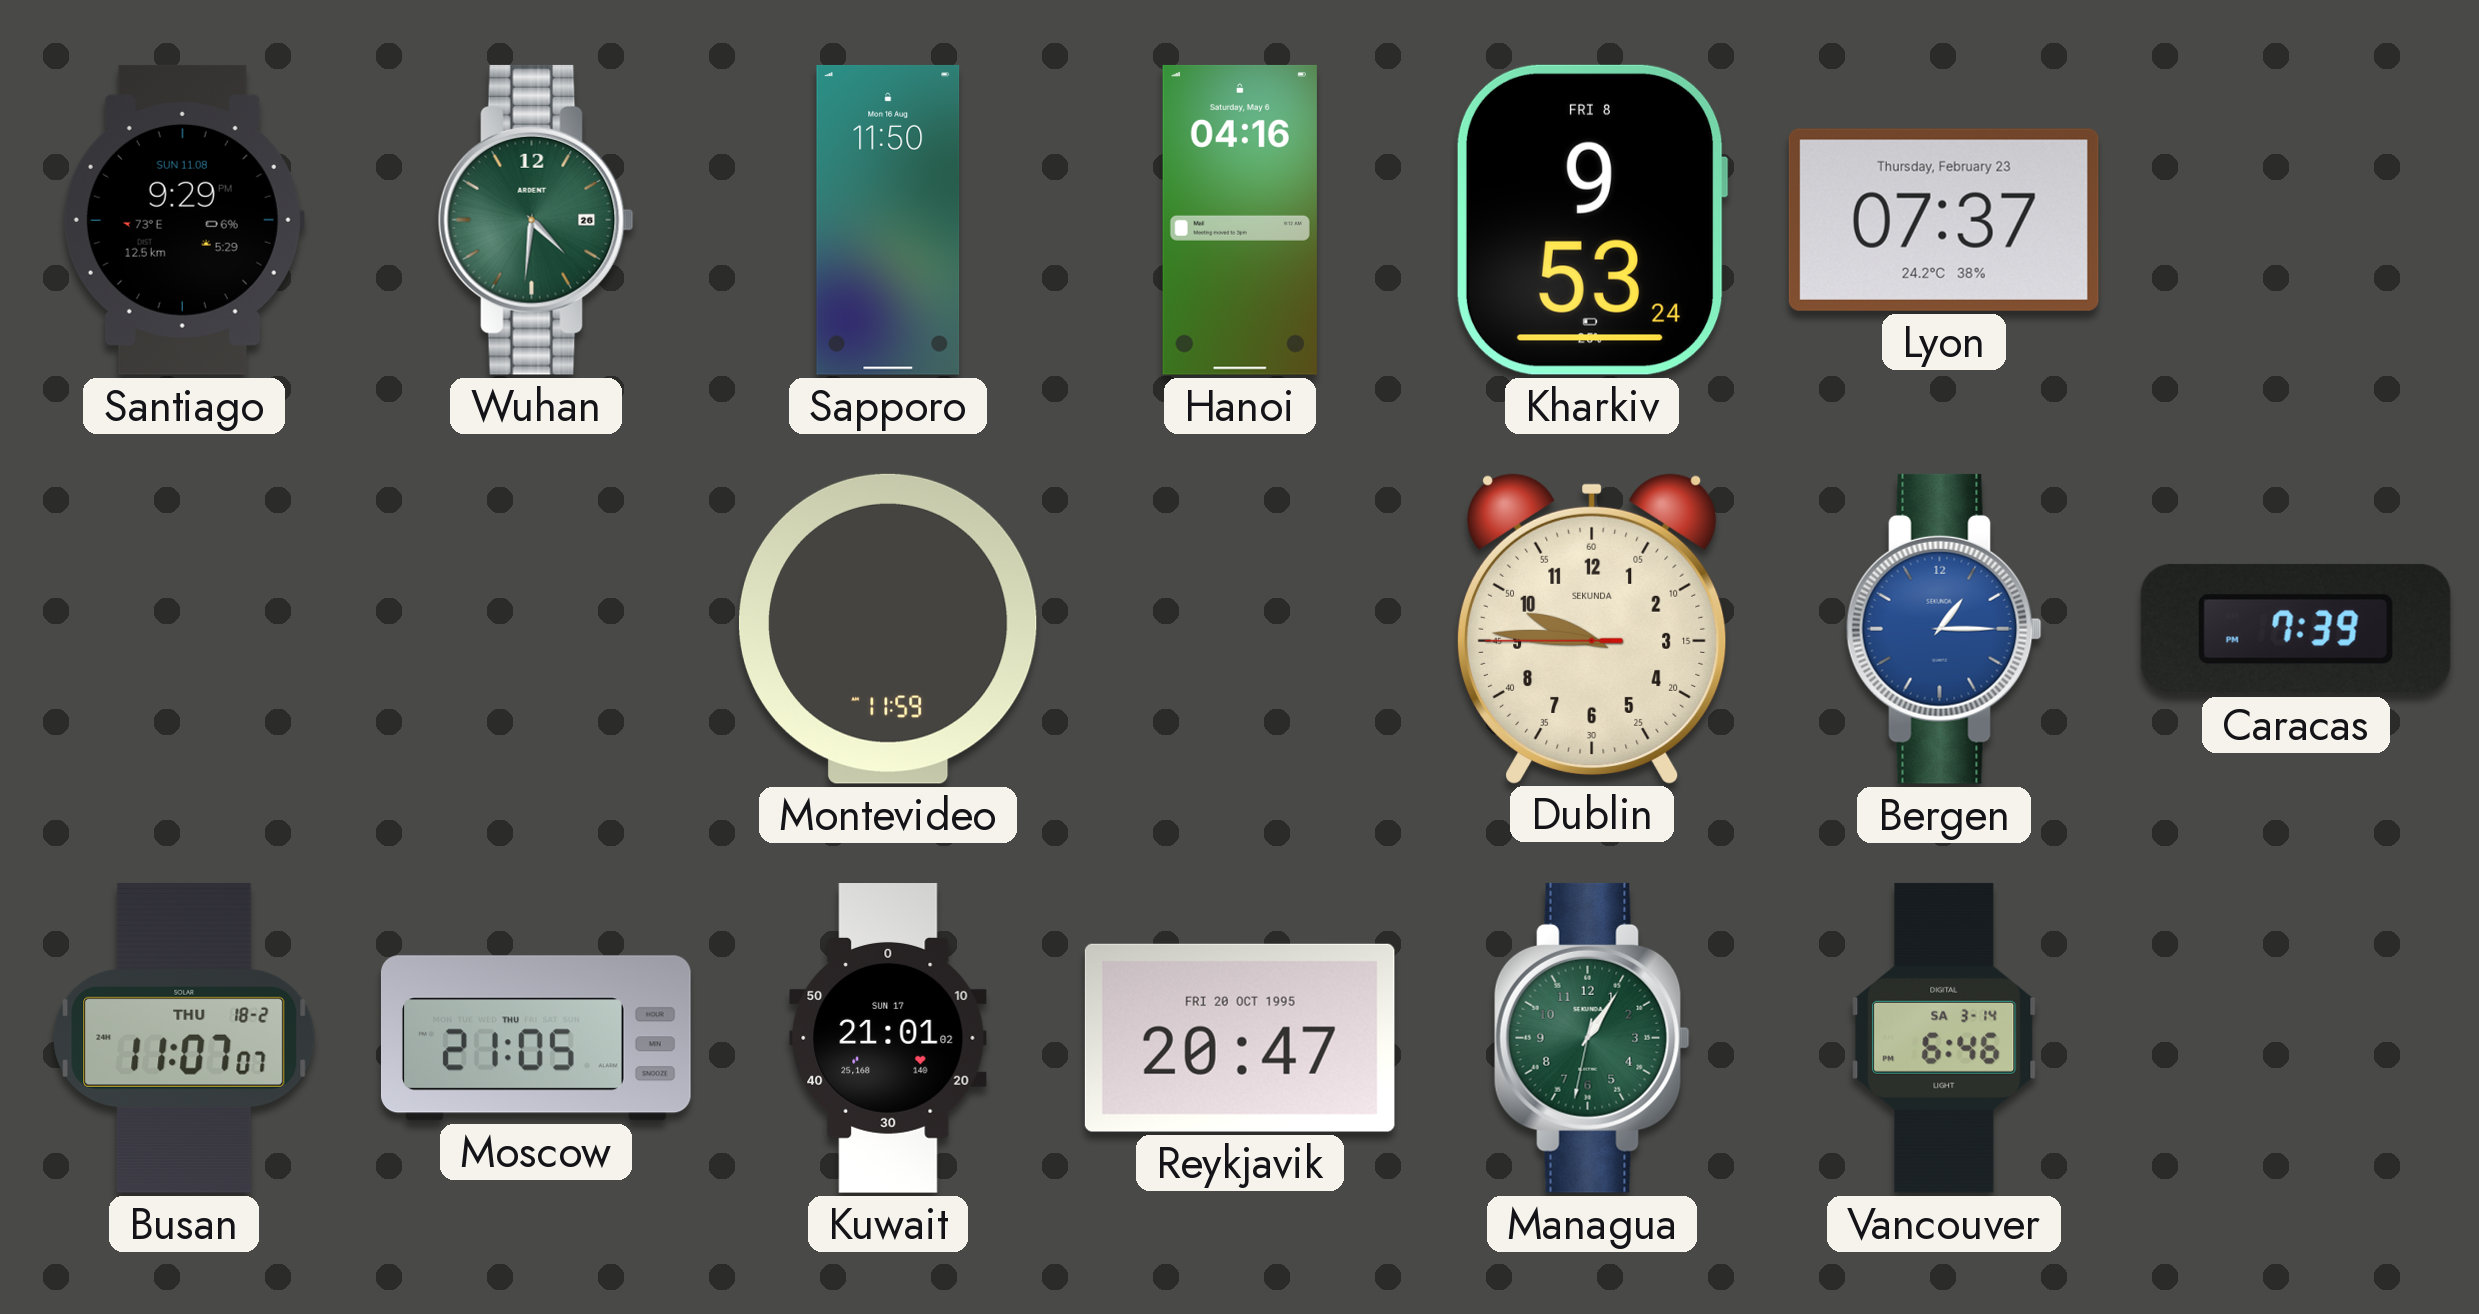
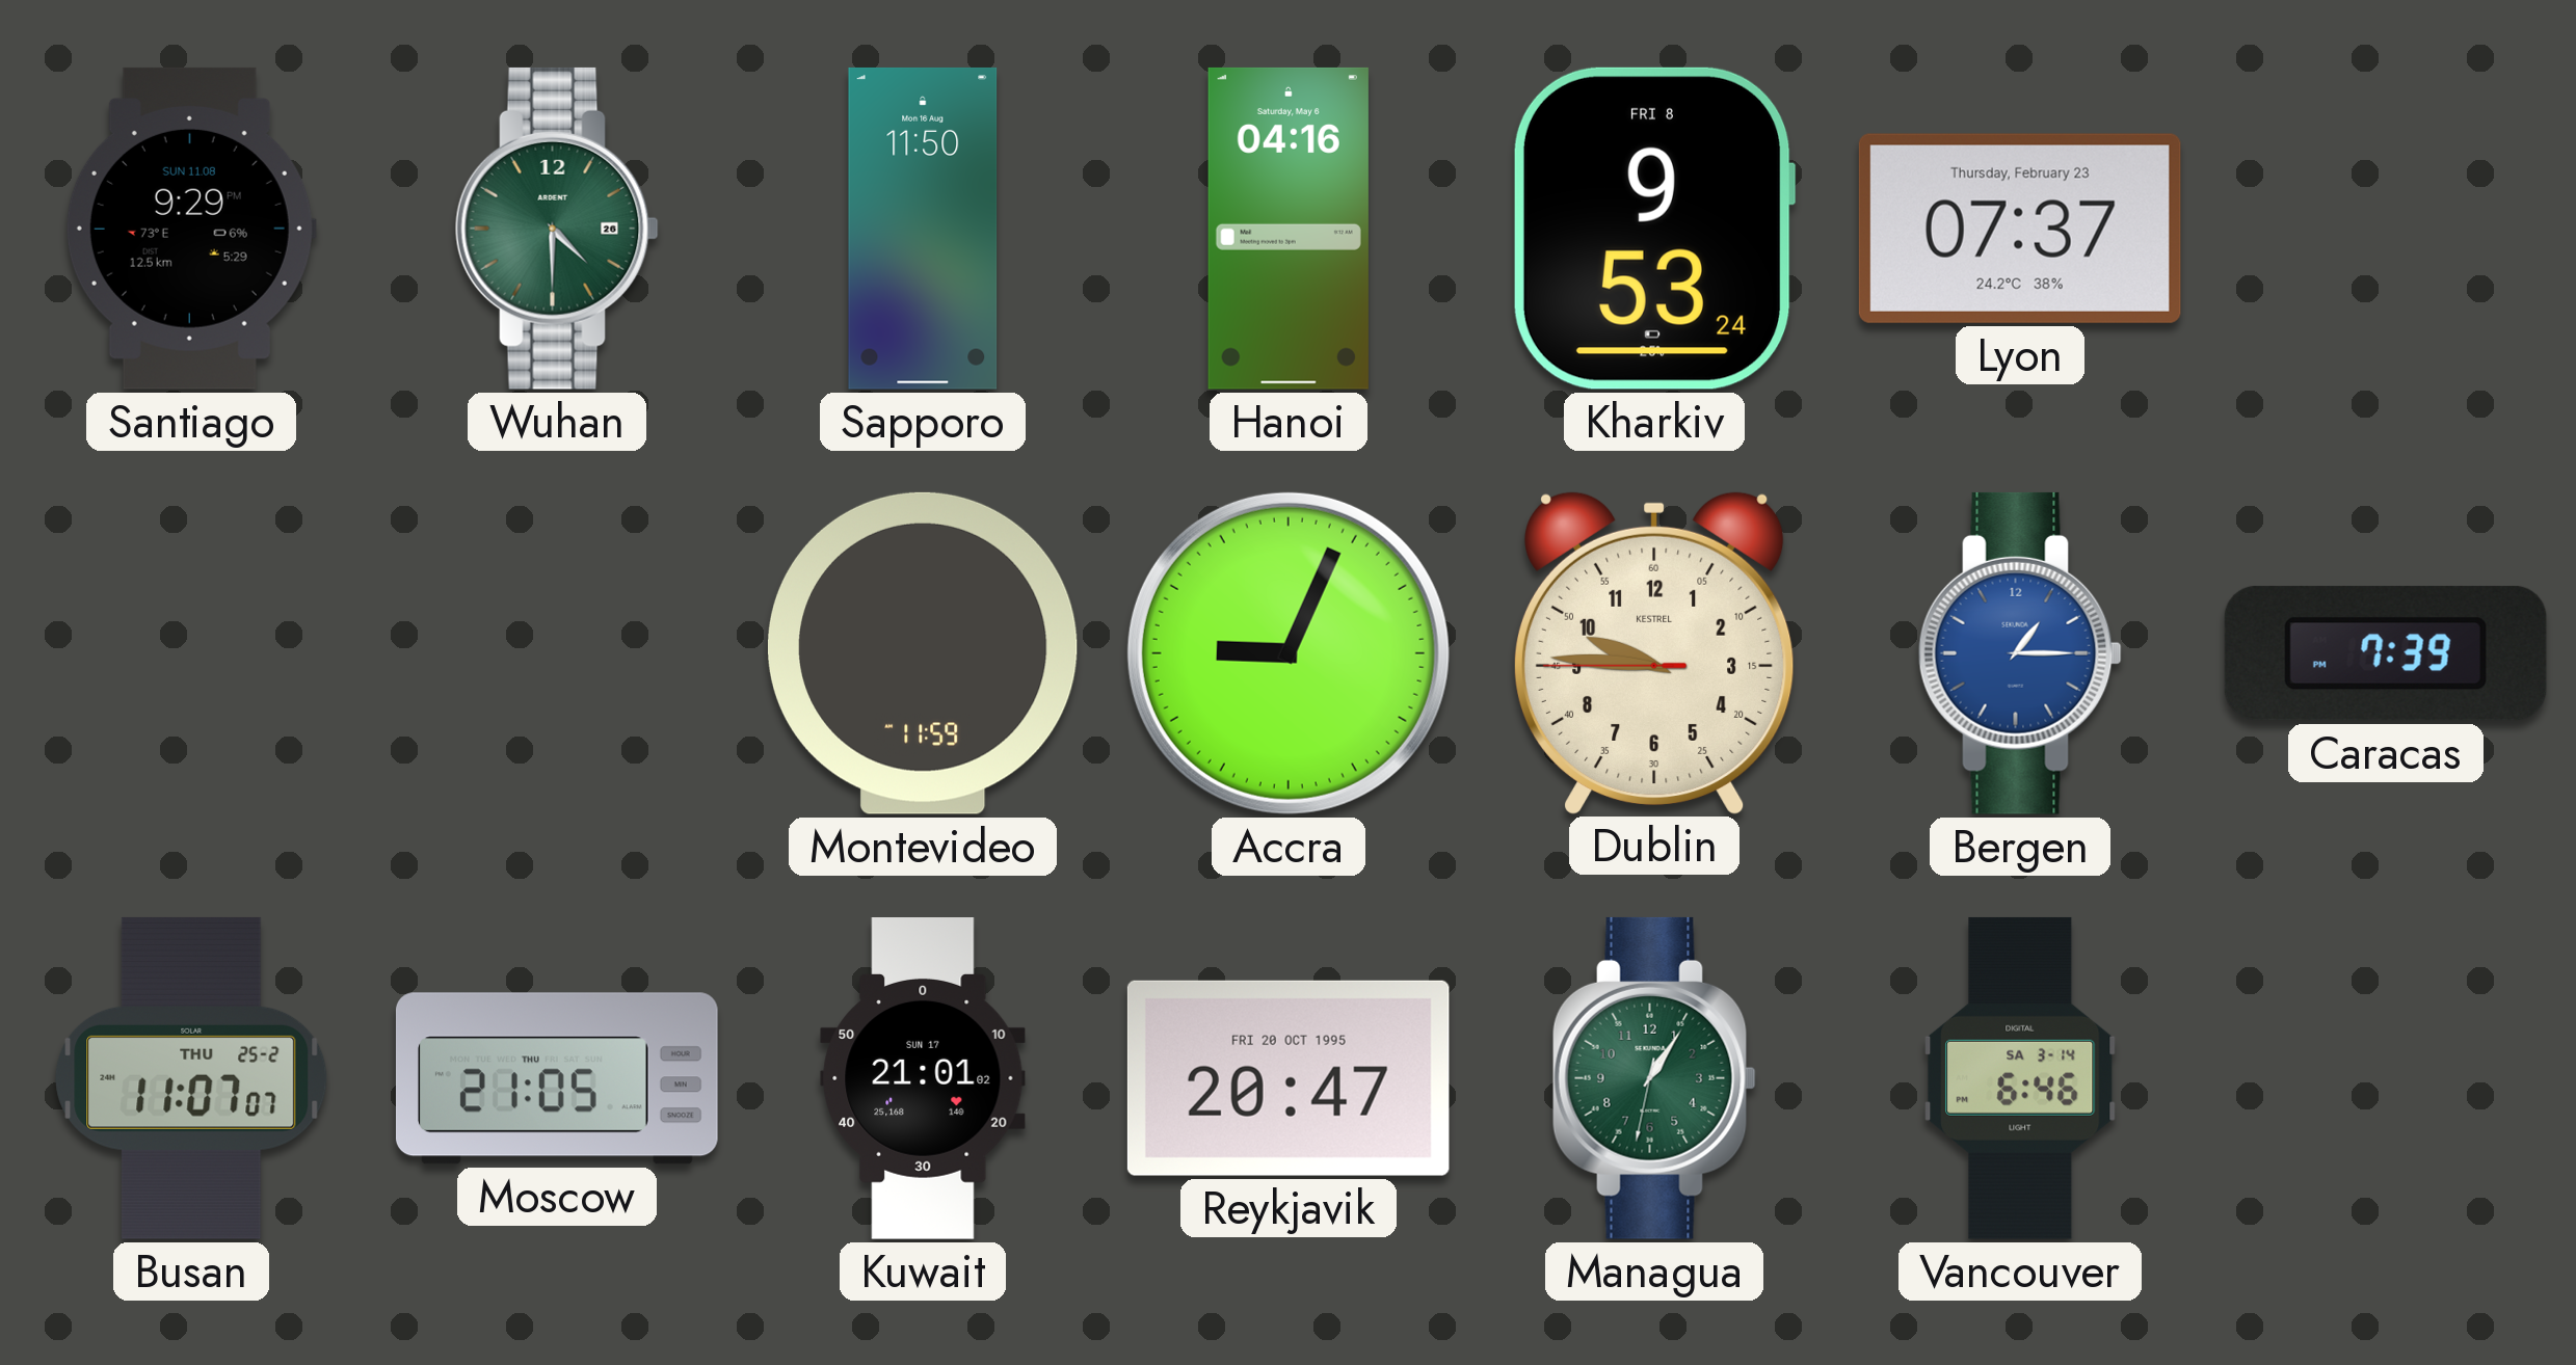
Wuhan: 4:31 -> 4:30
Accra: none -> 9:04
Dublin brand: SEKUNDA -> KESTREL
Busan date: THU 18-2 -> THU 25-2
